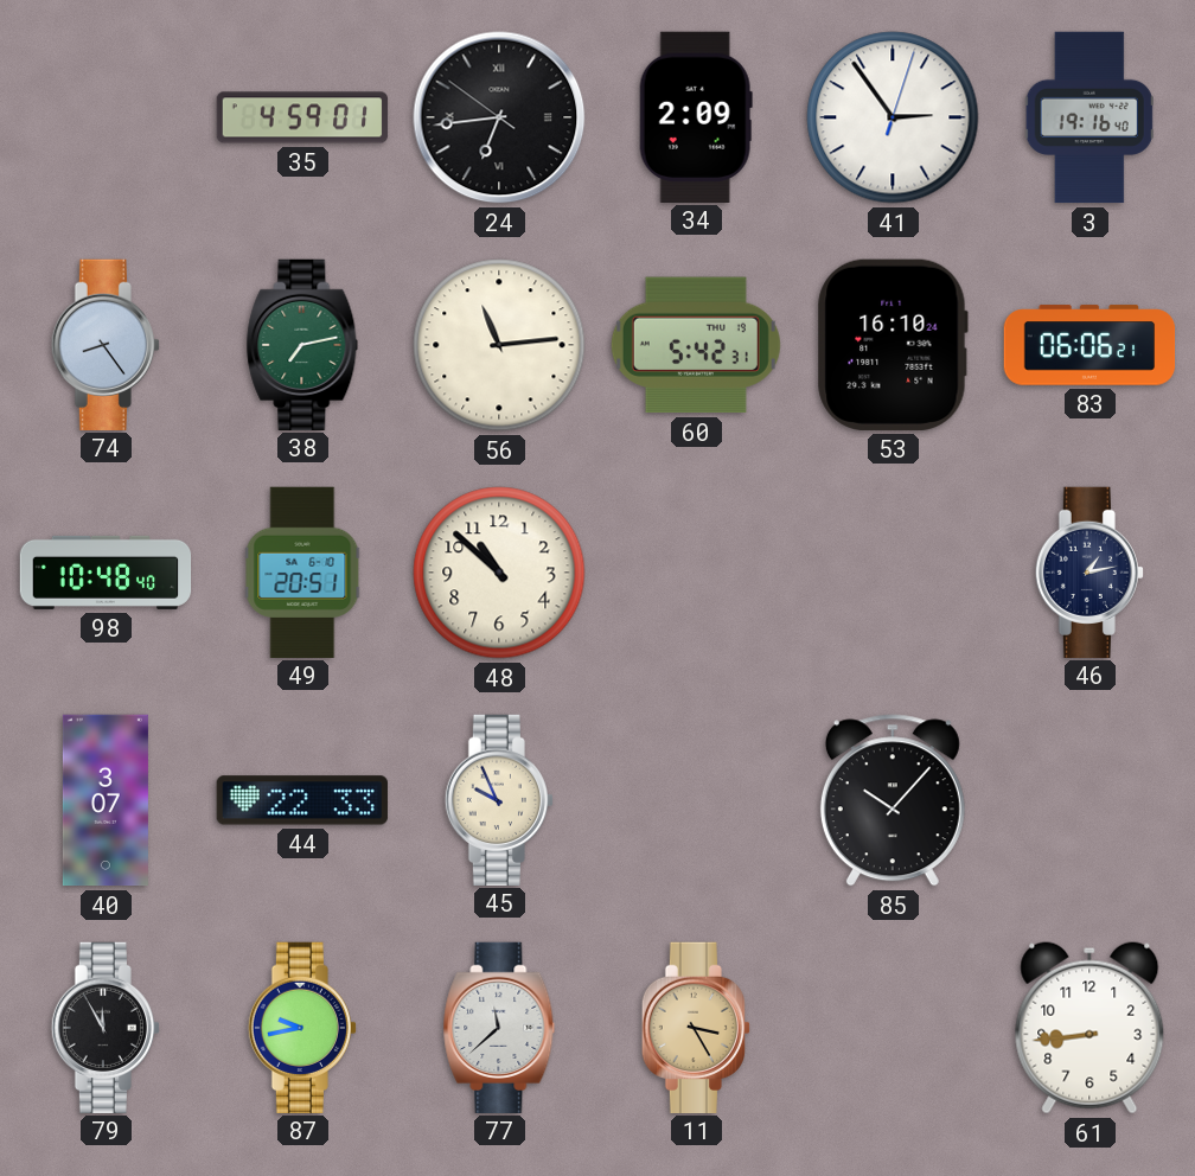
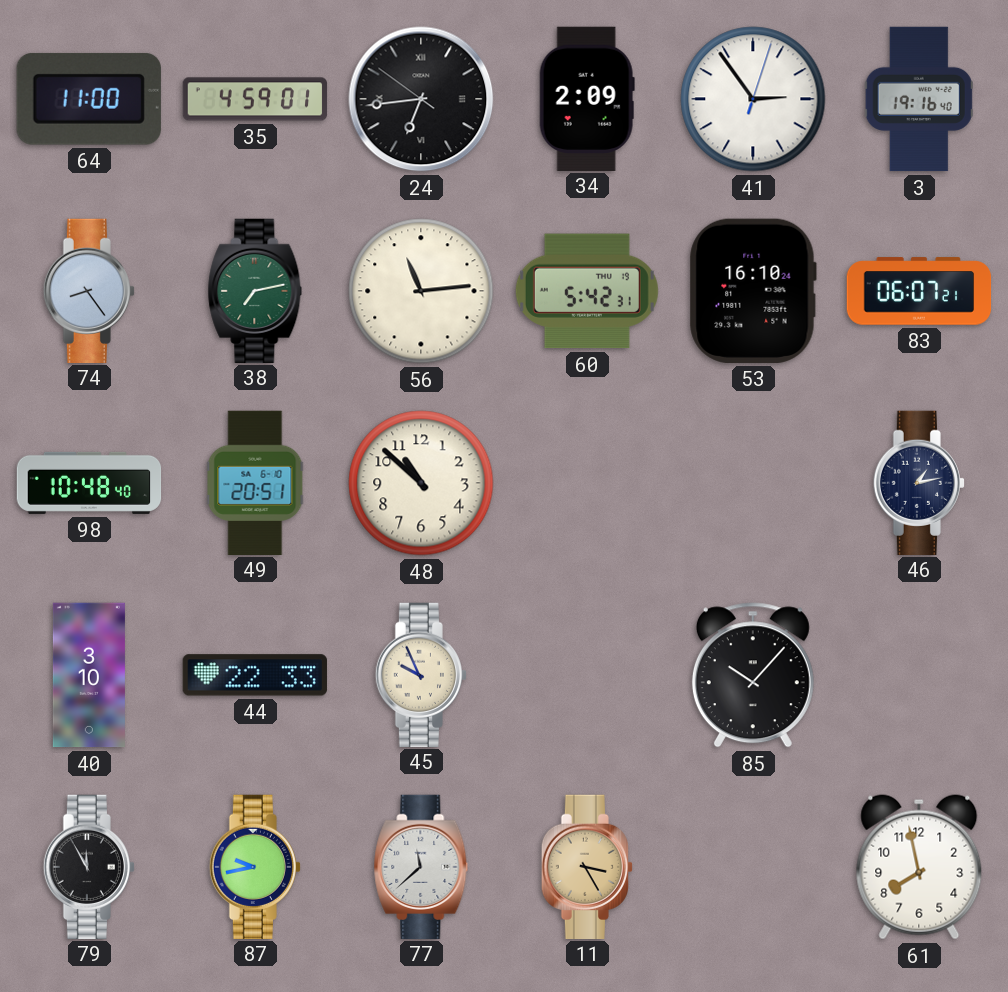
64: none -> 11:00
83: 06:06 -> 06:07
40: 3:07 -> 3:10
61: 8:44 -> 7:58
